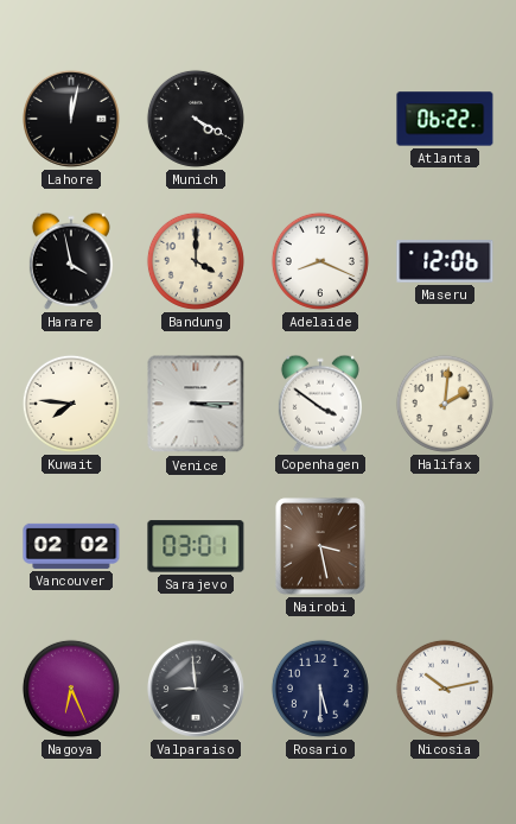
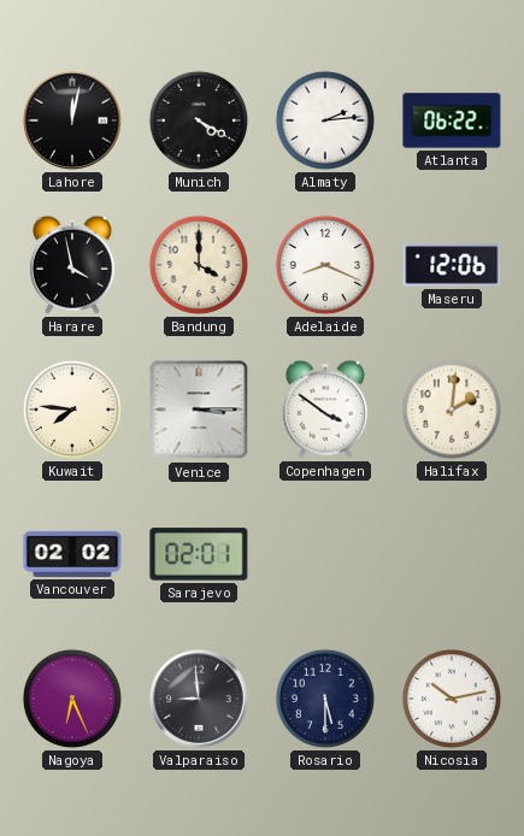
Almaty: none -> 2:14
Sarajevo: 03:01 -> 02:01
Nairobi: 3:28 -> none
